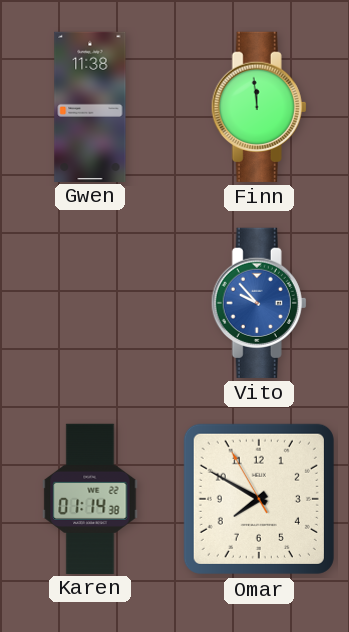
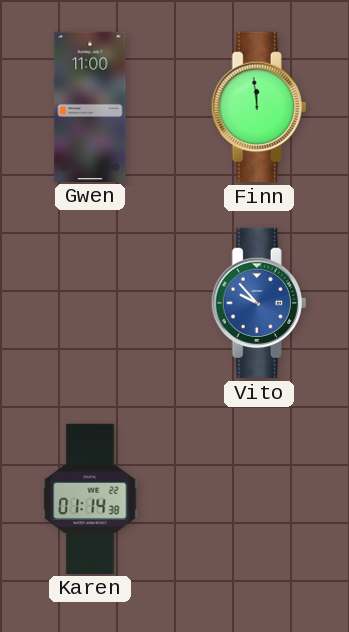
Gwen: 11:38 -> 11:00
Omar: 7:49 -> none
